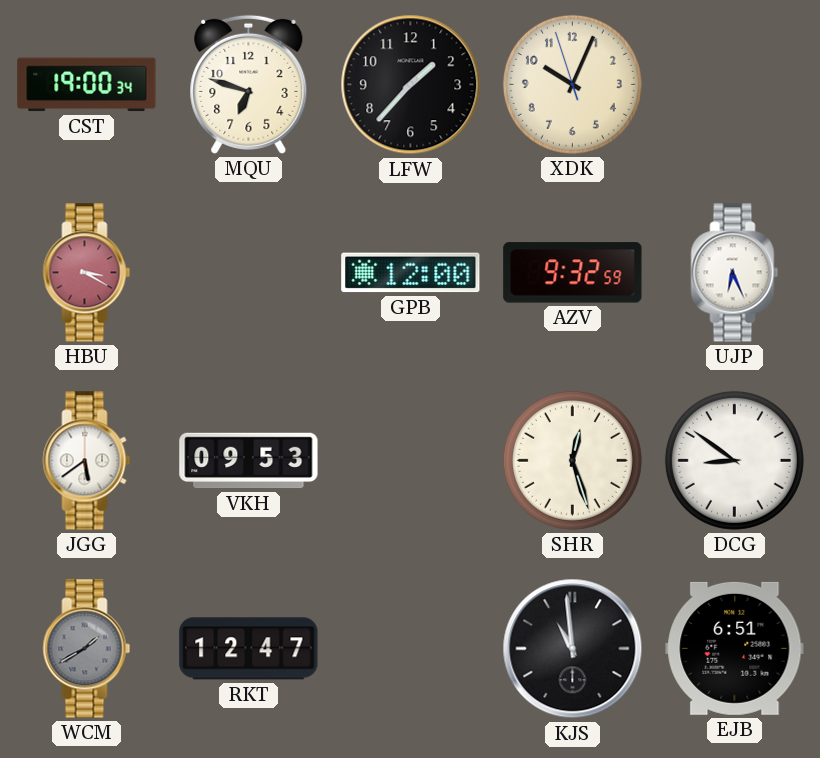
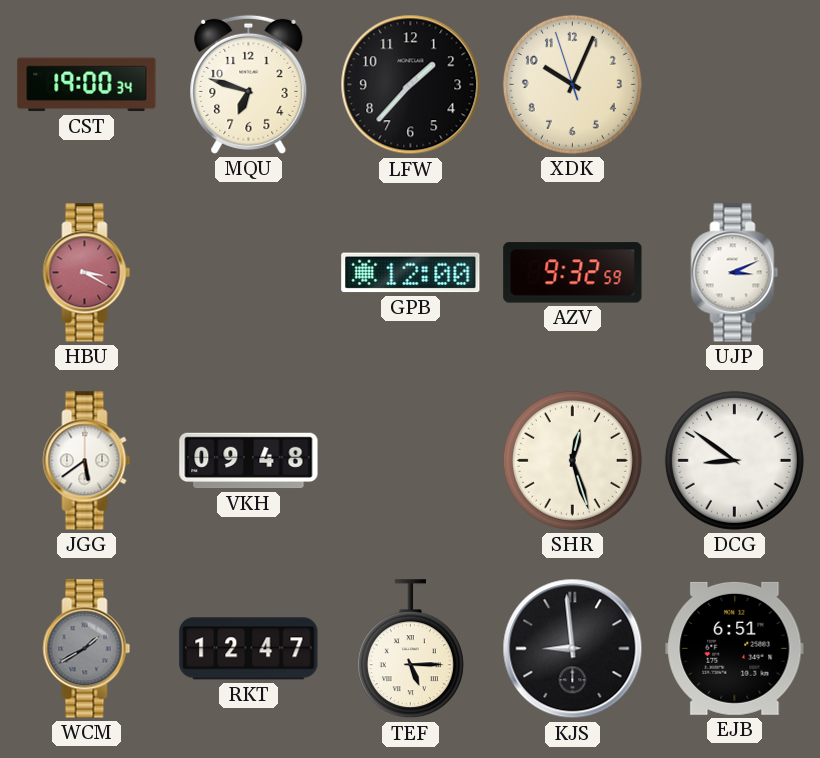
UJP: 6:26 -> 3:11
VKH: 09:53 -> 09:48
TEF: none -> 5:15
KJS: 10:59 -> 8:59
